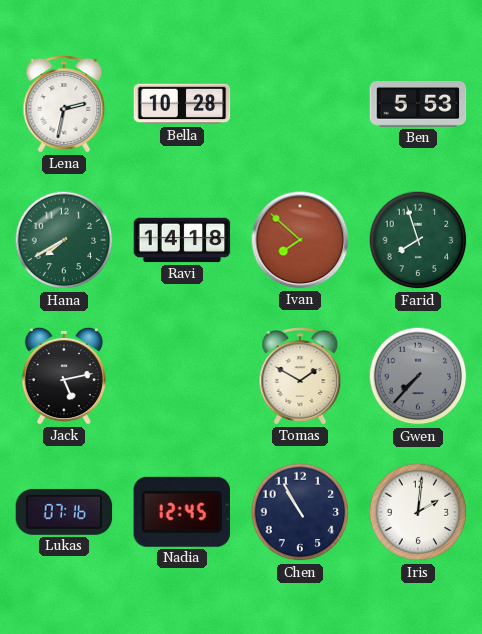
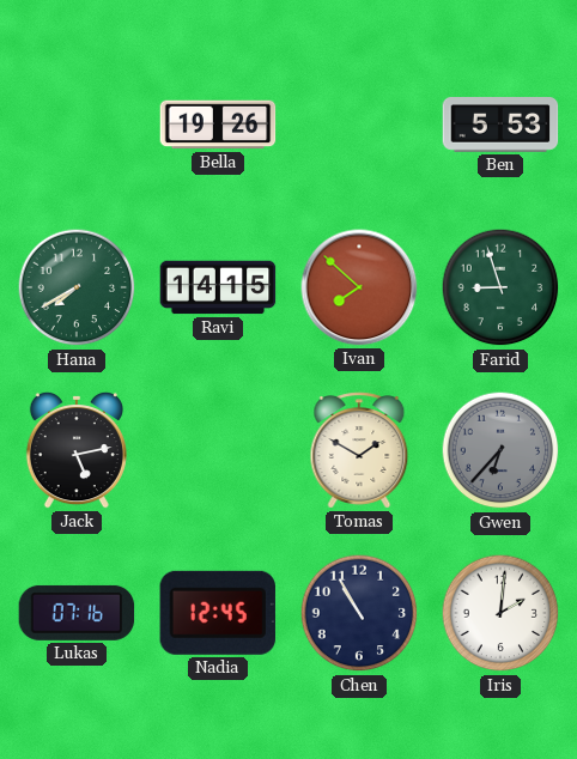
Lena: 2:32 -> none
Bella: 10:28 -> 19:26
Ravi: 14:18 -> 14:15
Farid: 7:57 -> 8:57
Gwen: 7:37 -> 6:37
